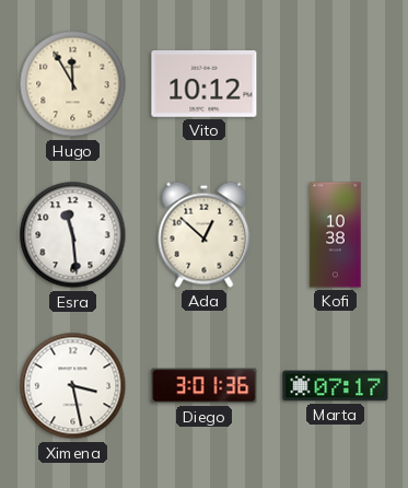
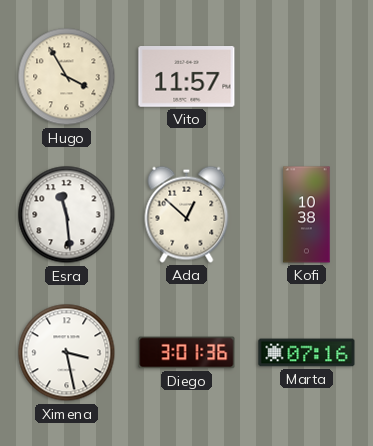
Hugo: 11:55 -> 3:55
Vito: 10:12 -> 11:57
Marta: 07:17 -> 07:16
